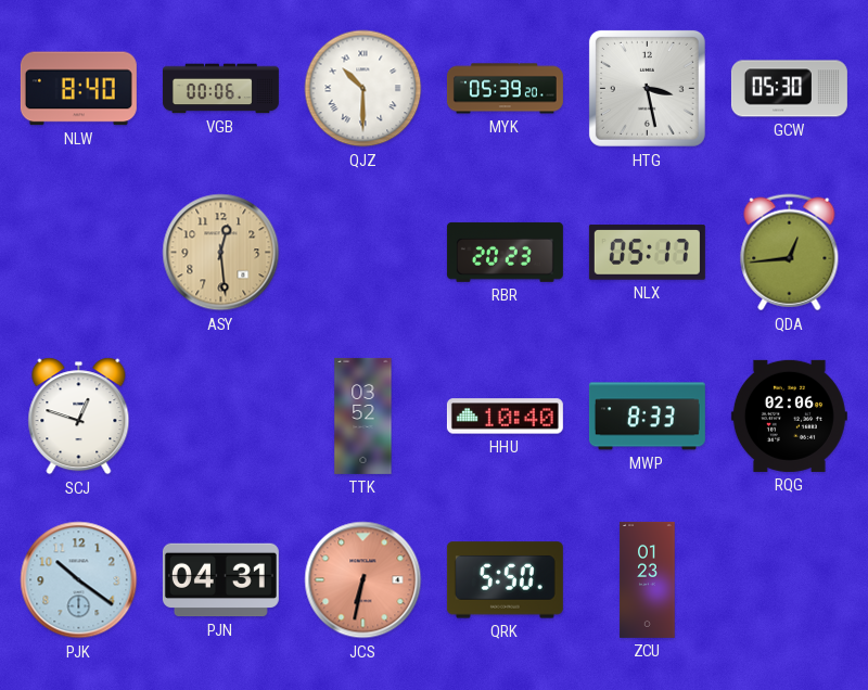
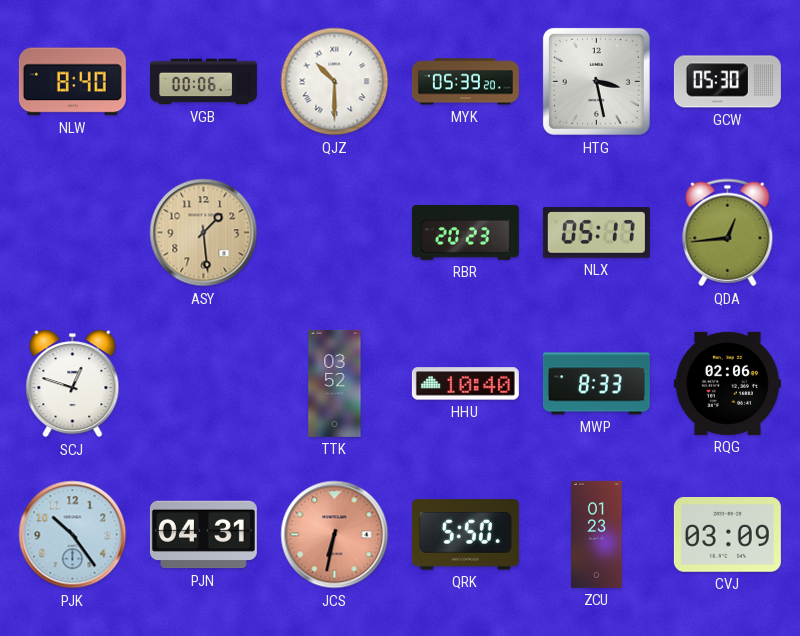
ASY: 12:29 -> 1:29
PJK: 10:21 -> 10:24
CVJ: none -> 03:09
